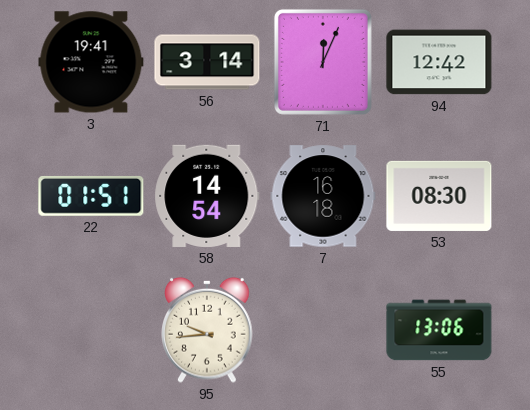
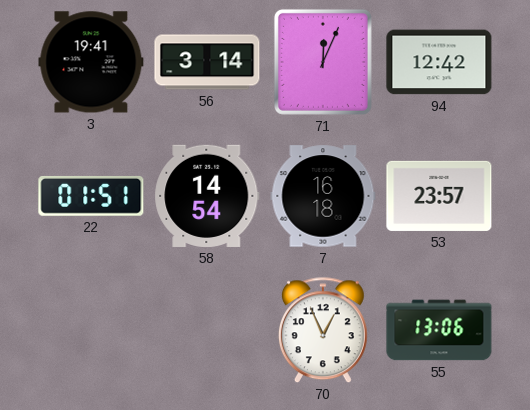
53: 08:30 -> 23:57
95: 9:44 -> none
70: none -> 12:56
